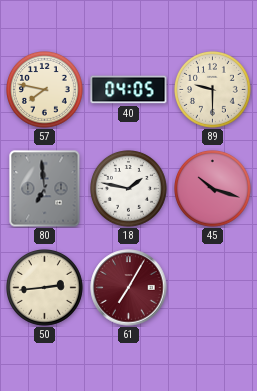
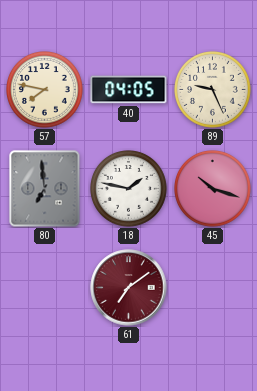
89: 9:30 -> 9:26
50: 2:44 -> none
61: 7:05 -> 7:09
